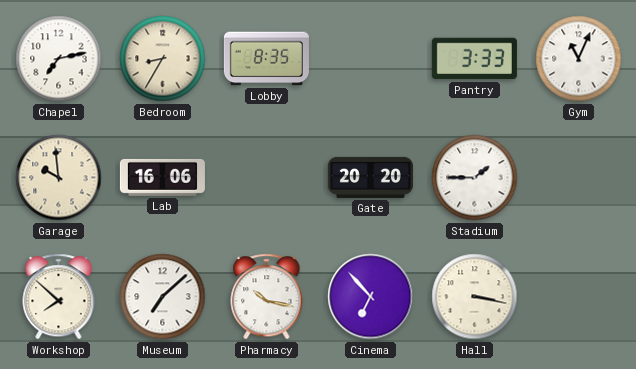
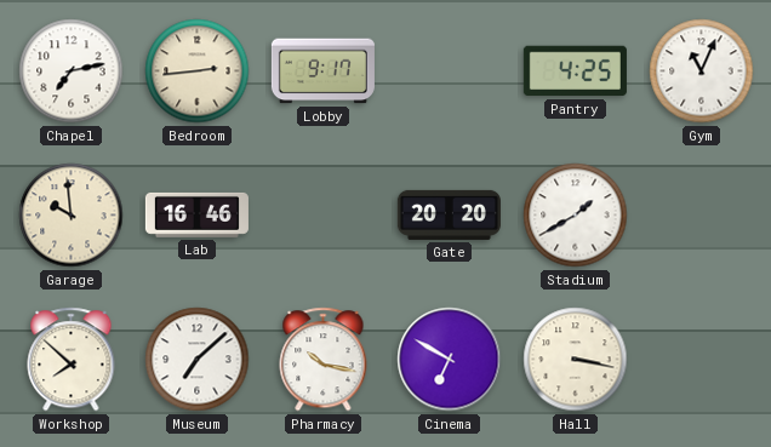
Bedroom: 8:35 -> 2:44
Lobby: 8:35 -> 9:17
Pantry: 3:33 -> 4:25
Lab: 16:06 -> 16:46
Stadium: 1:45 -> 1:40
Cinema: 6:53 -> 6:50
